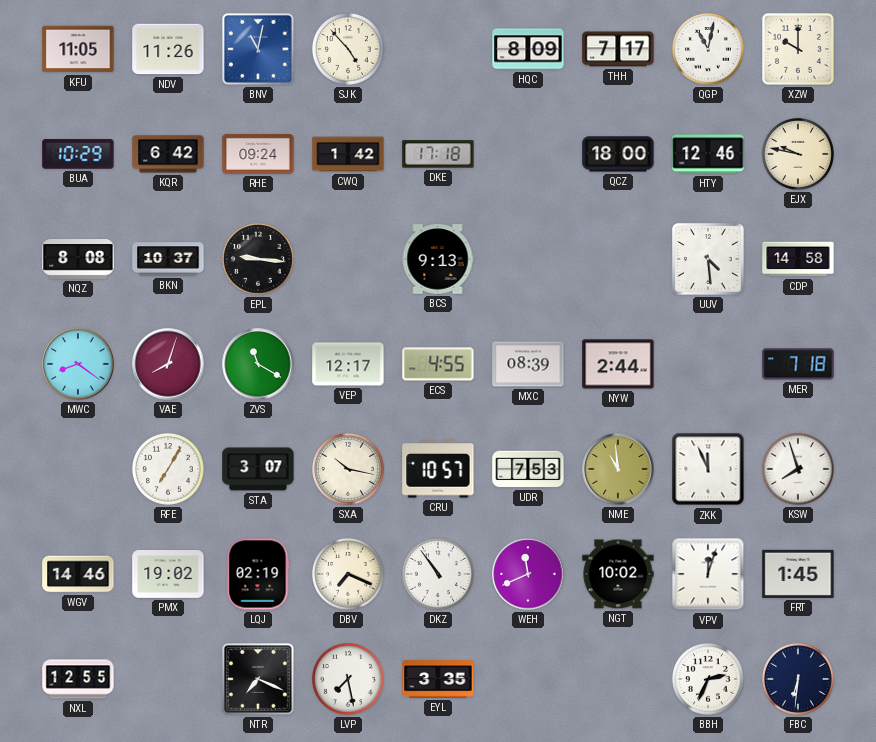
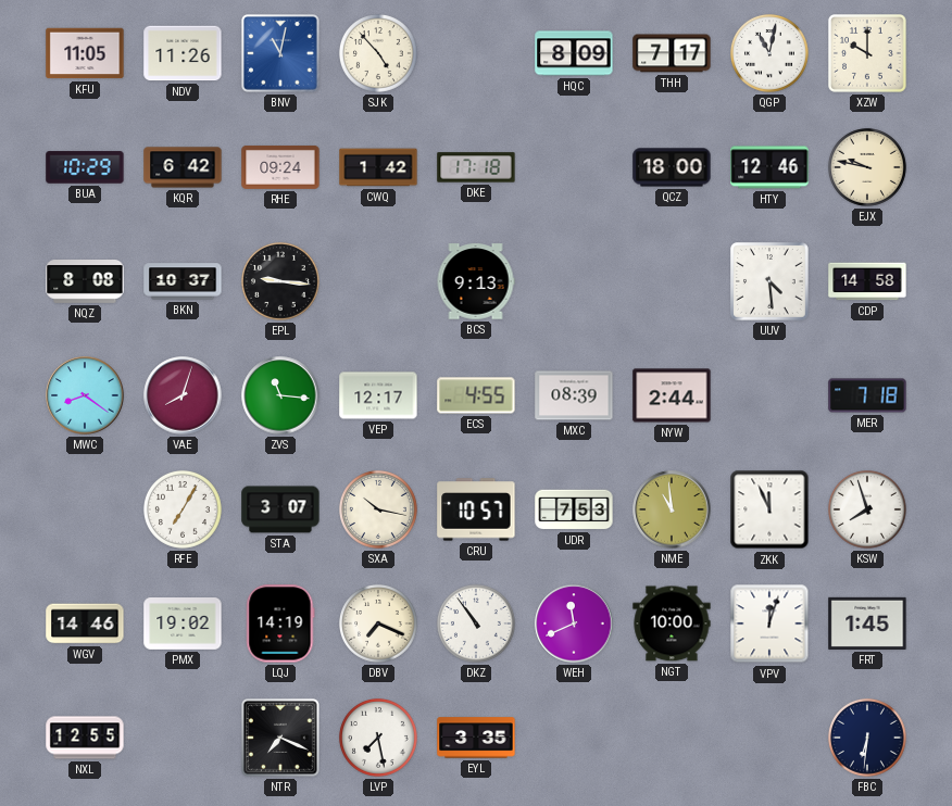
ZVS: 11:20 -> 11:16
LQJ: 02:19 -> 14:19
NGT: 10:02 -> 10:00
BBH: 2:34 -> none
